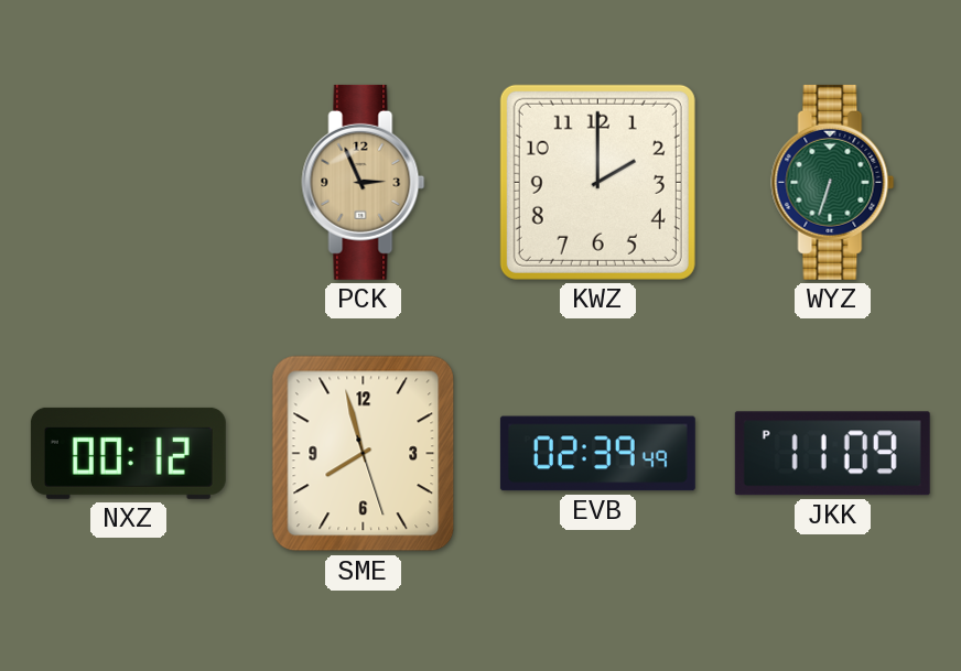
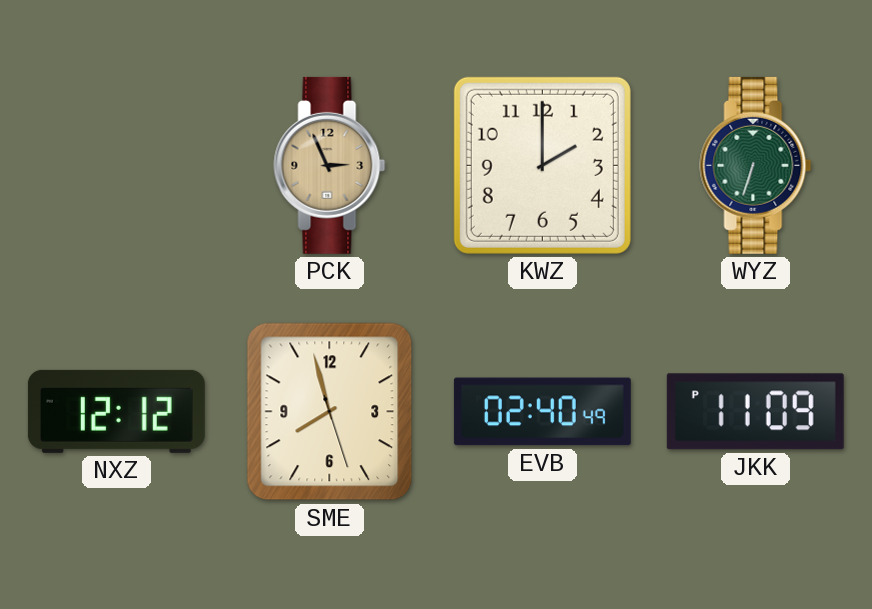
NXZ: 00:12 -> 12:12
EVB: 02:39 -> 02:40
